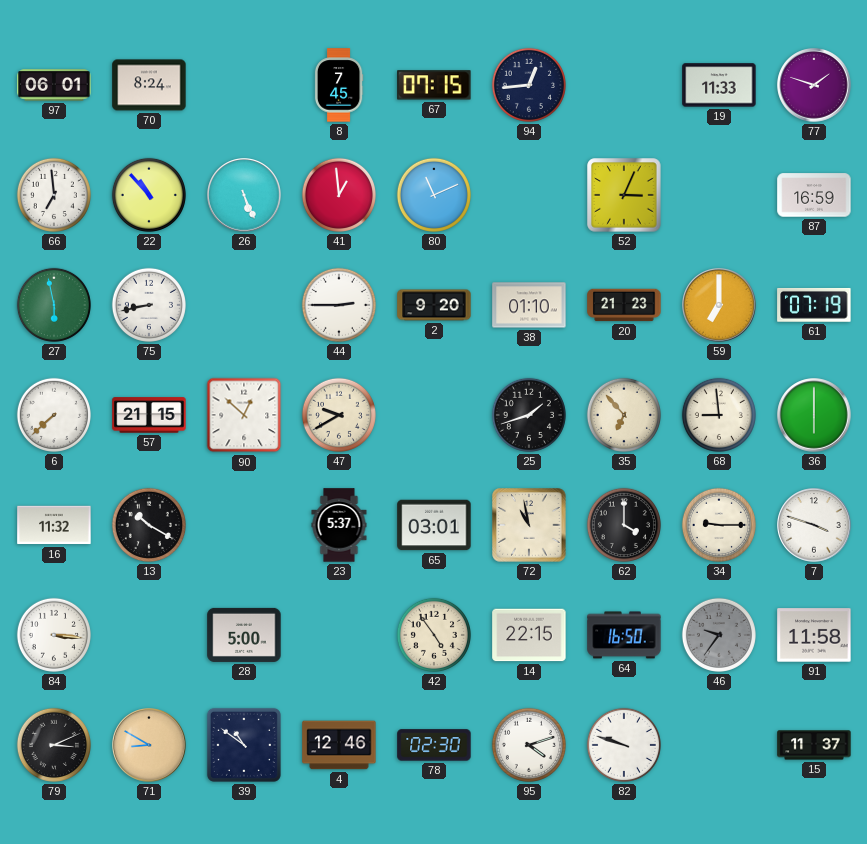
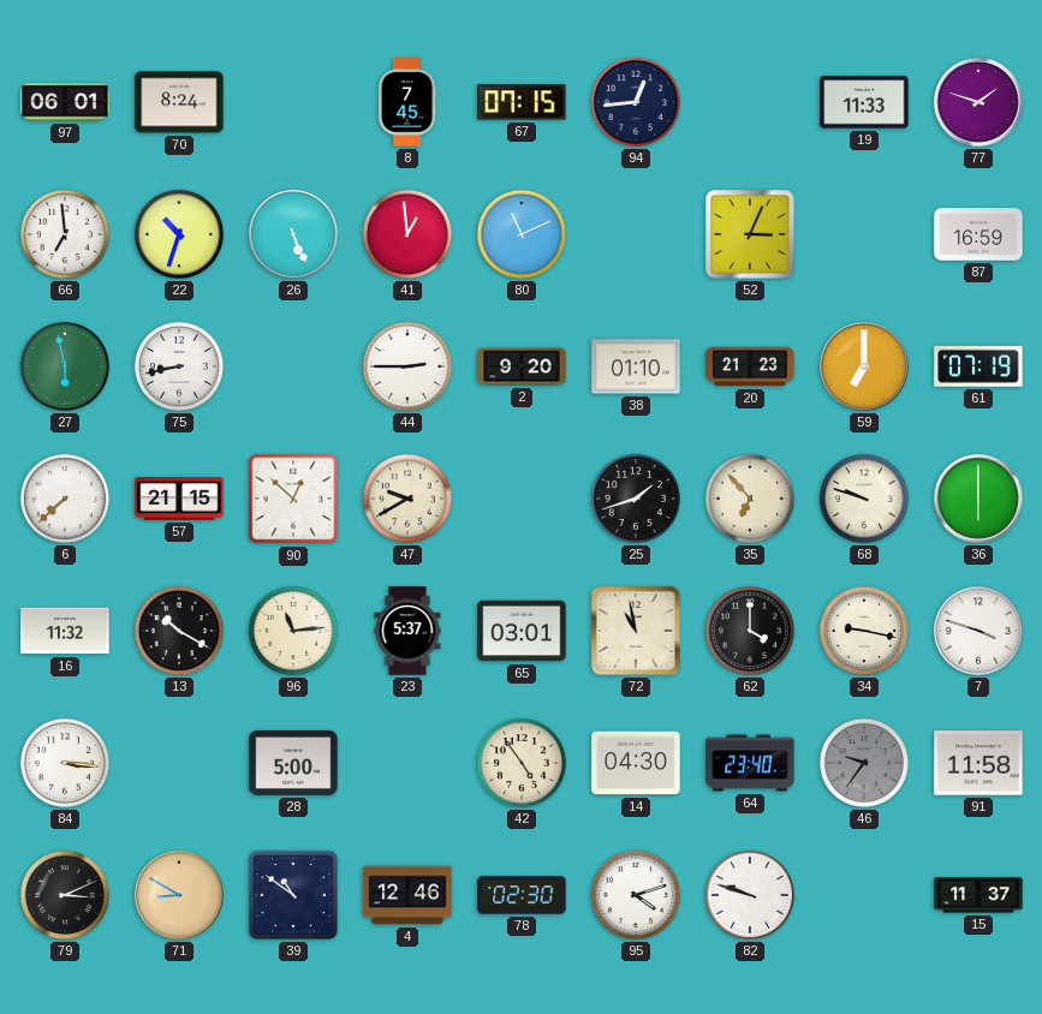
22: 10:53 -> 10:33
68: 8:59 -> 9:48
96: none -> 11:14
34: 9:15 -> 9:17
14: 22:15 -> 04:30
64: 16:50 -> 23:40
